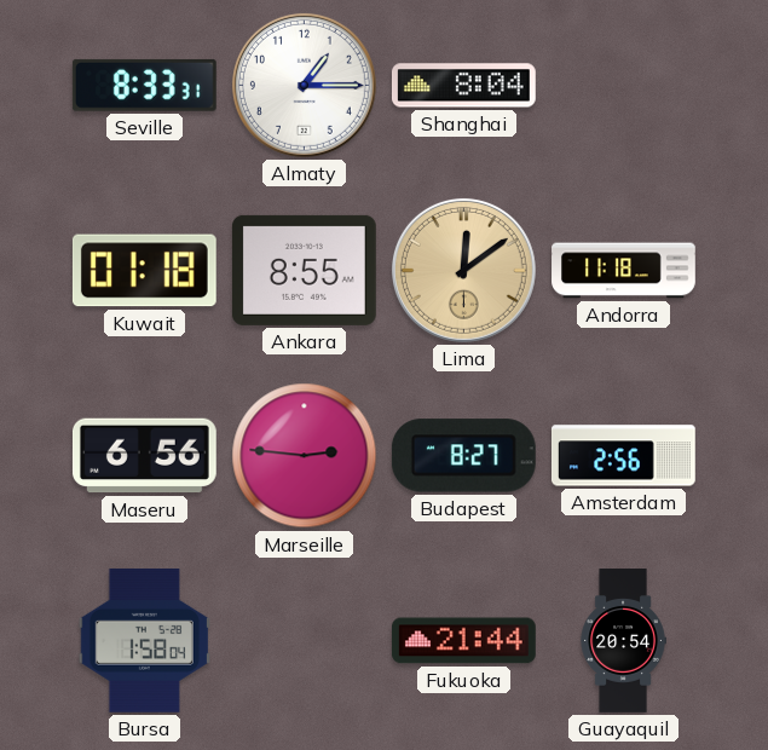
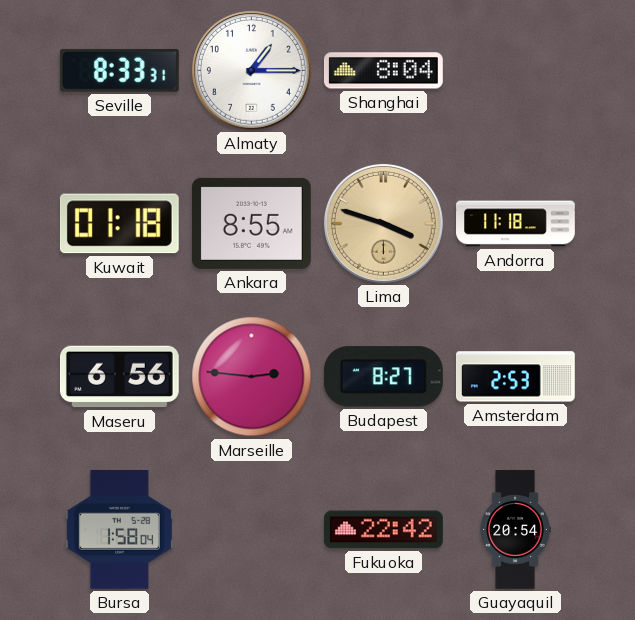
Lima: 12:09 -> 3:48
Amsterdam: 2:56 -> 2:53
Fukuoka: 21:44 -> 22:42
